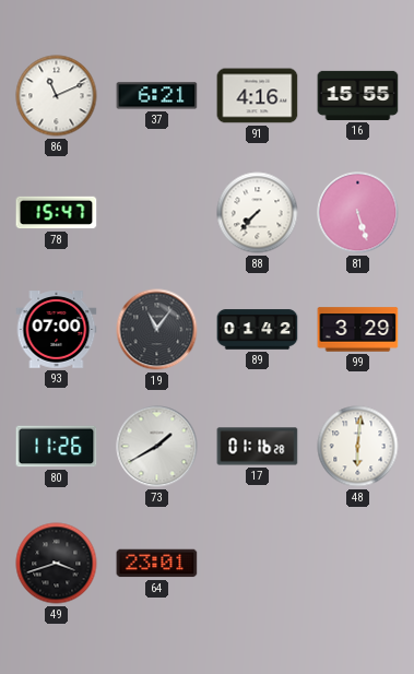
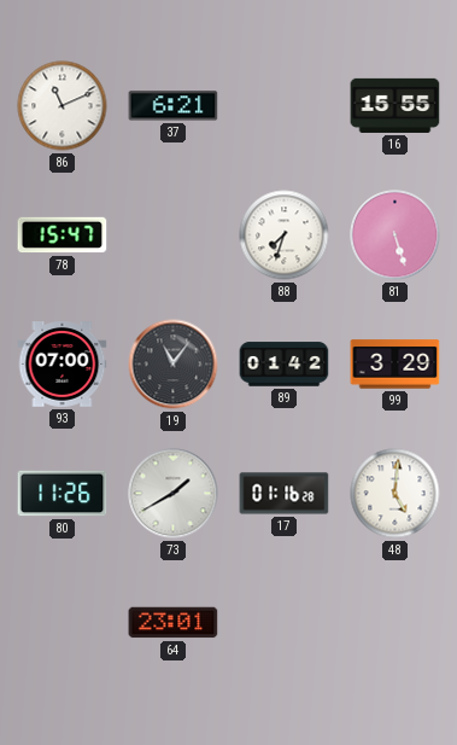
91: 4:16 -> none
88: 7:37 -> 7:33
48: 6:01 -> 5:01
49: 3:42 -> none
